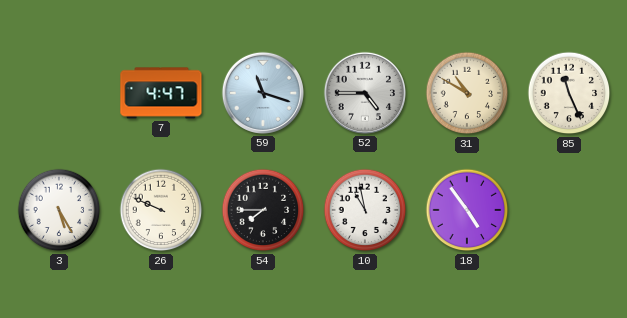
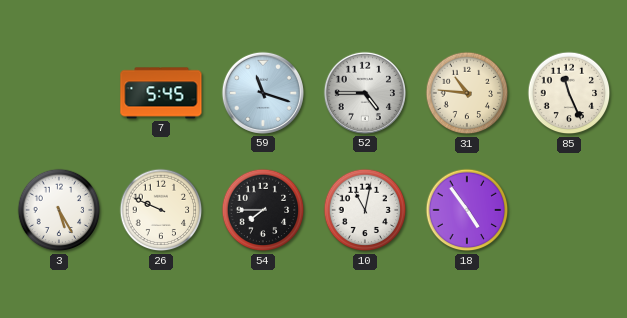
7: 4:47 -> 5:45
31: 10:50 -> 10:46
10: 10:58 -> 11:02
